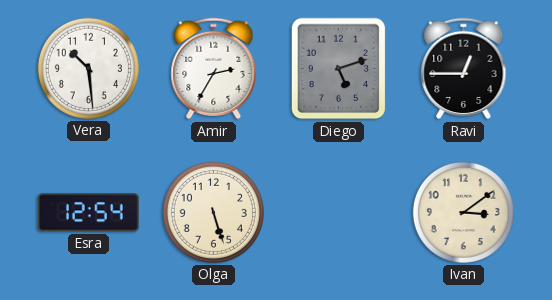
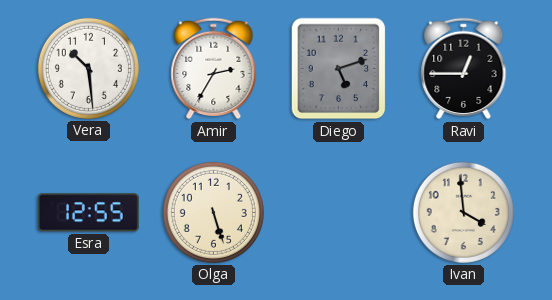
Esra: 12:54 -> 12:55
Ivan: 3:09 -> 3:59
